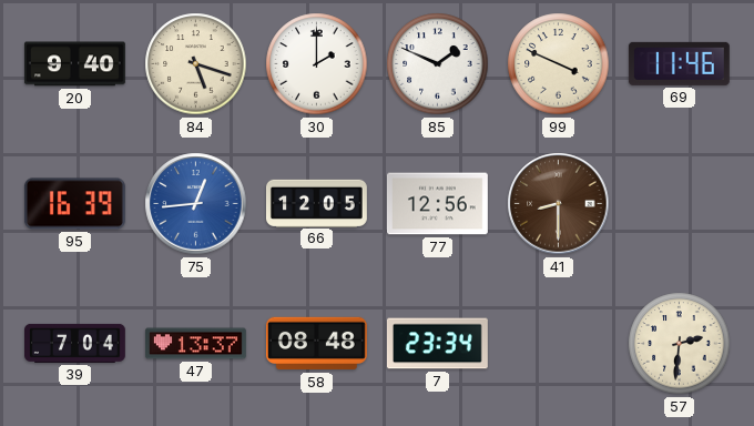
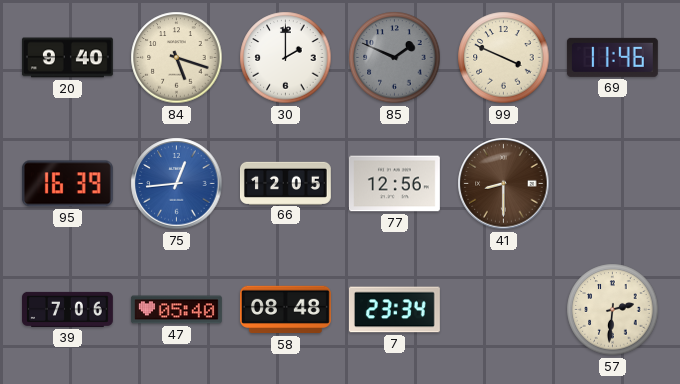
85 dial: white -> grey
39: 7:04 -> 7:06
47: 13:37 -> 05:40
